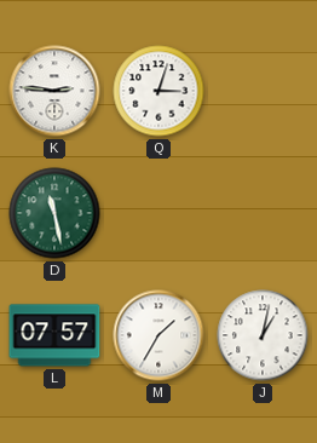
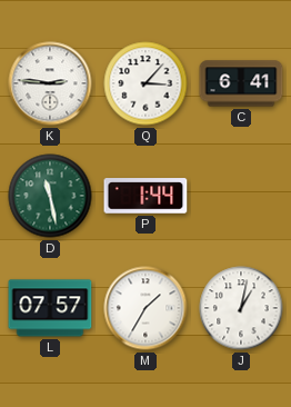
Q: 3:03 -> 3:07
C: none -> 6:41
P: none -> 1:44
